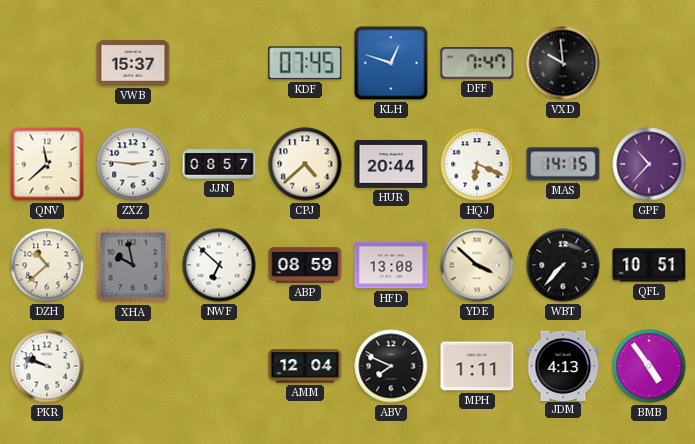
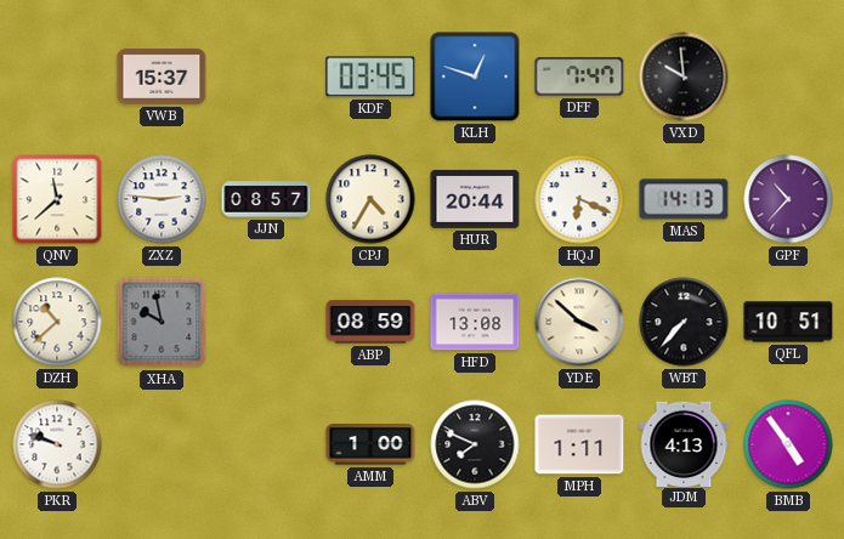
KDF: 07:45 -> 03:45
CPJ: 4:38 -> 4:35
MAS: 14:15 -> 14:13
NWF: 6:52 -> none
AMM: 12:04 -> 1:00
